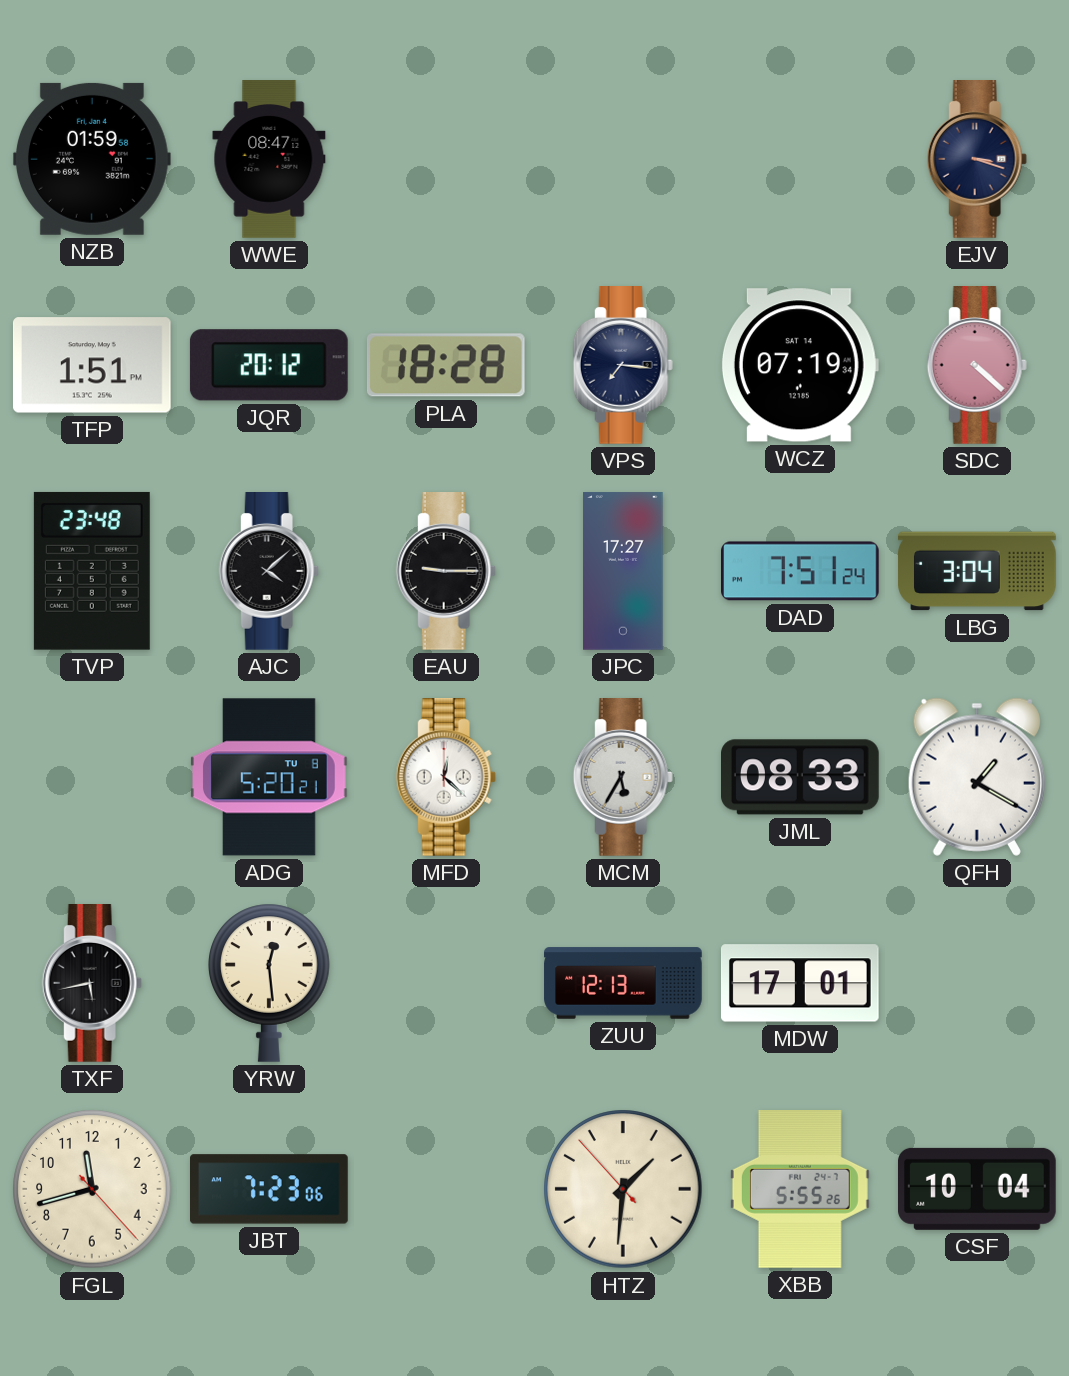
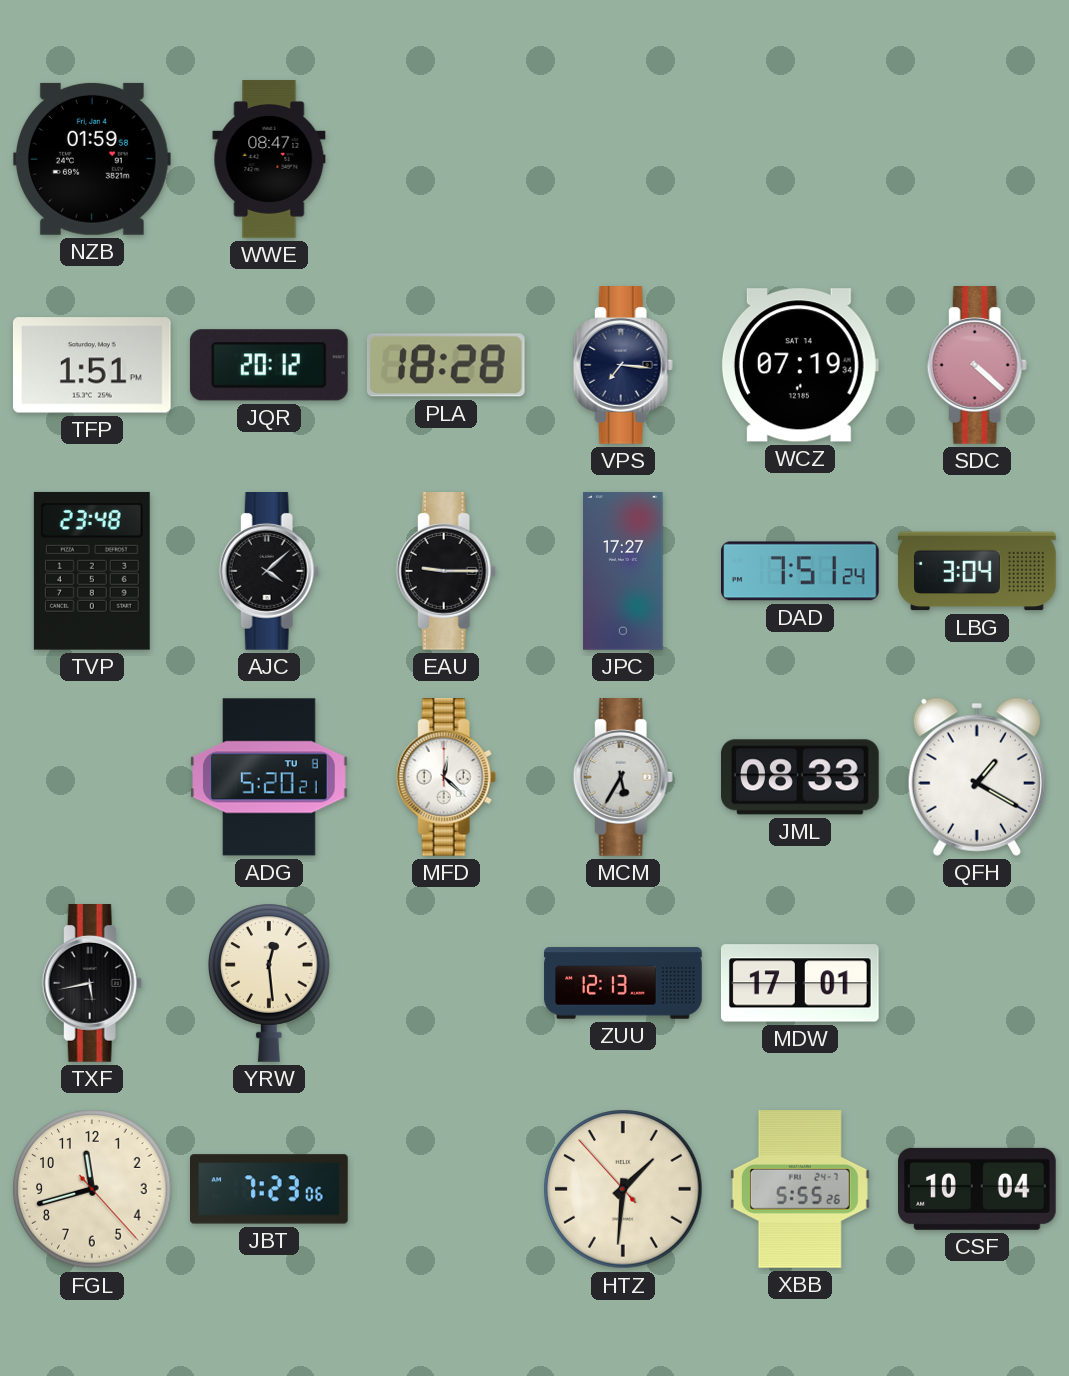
EJV: 3:18 -> none
